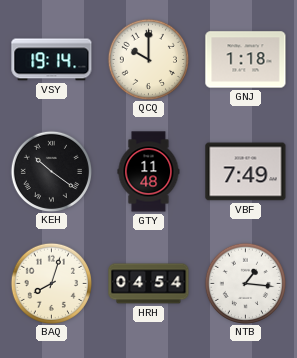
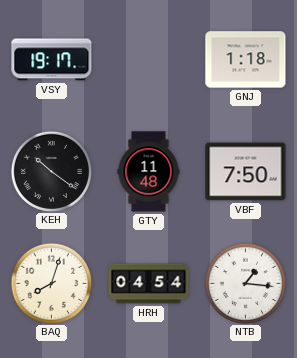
VSY: 19:14 -> 19:17
QCQ: 10:00 -> none
VBF: 7:49 -> 7:50
